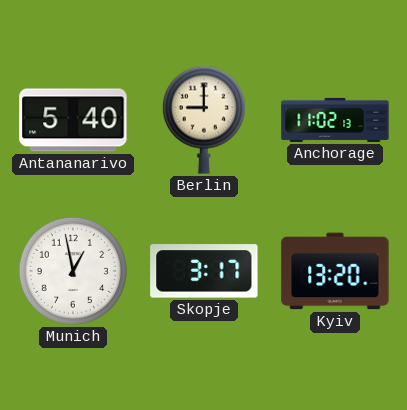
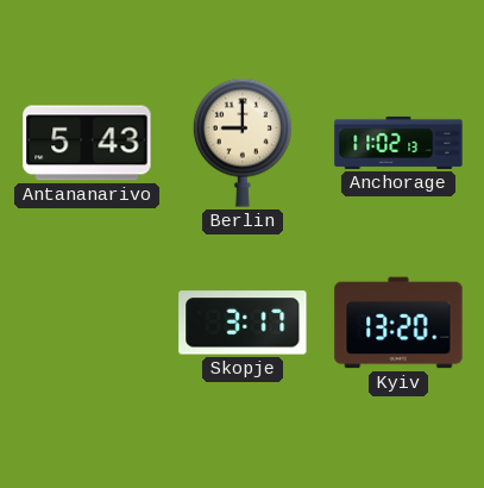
Antananarivo: 5:40 -> 5:43
Munich: 12:58 -> none
